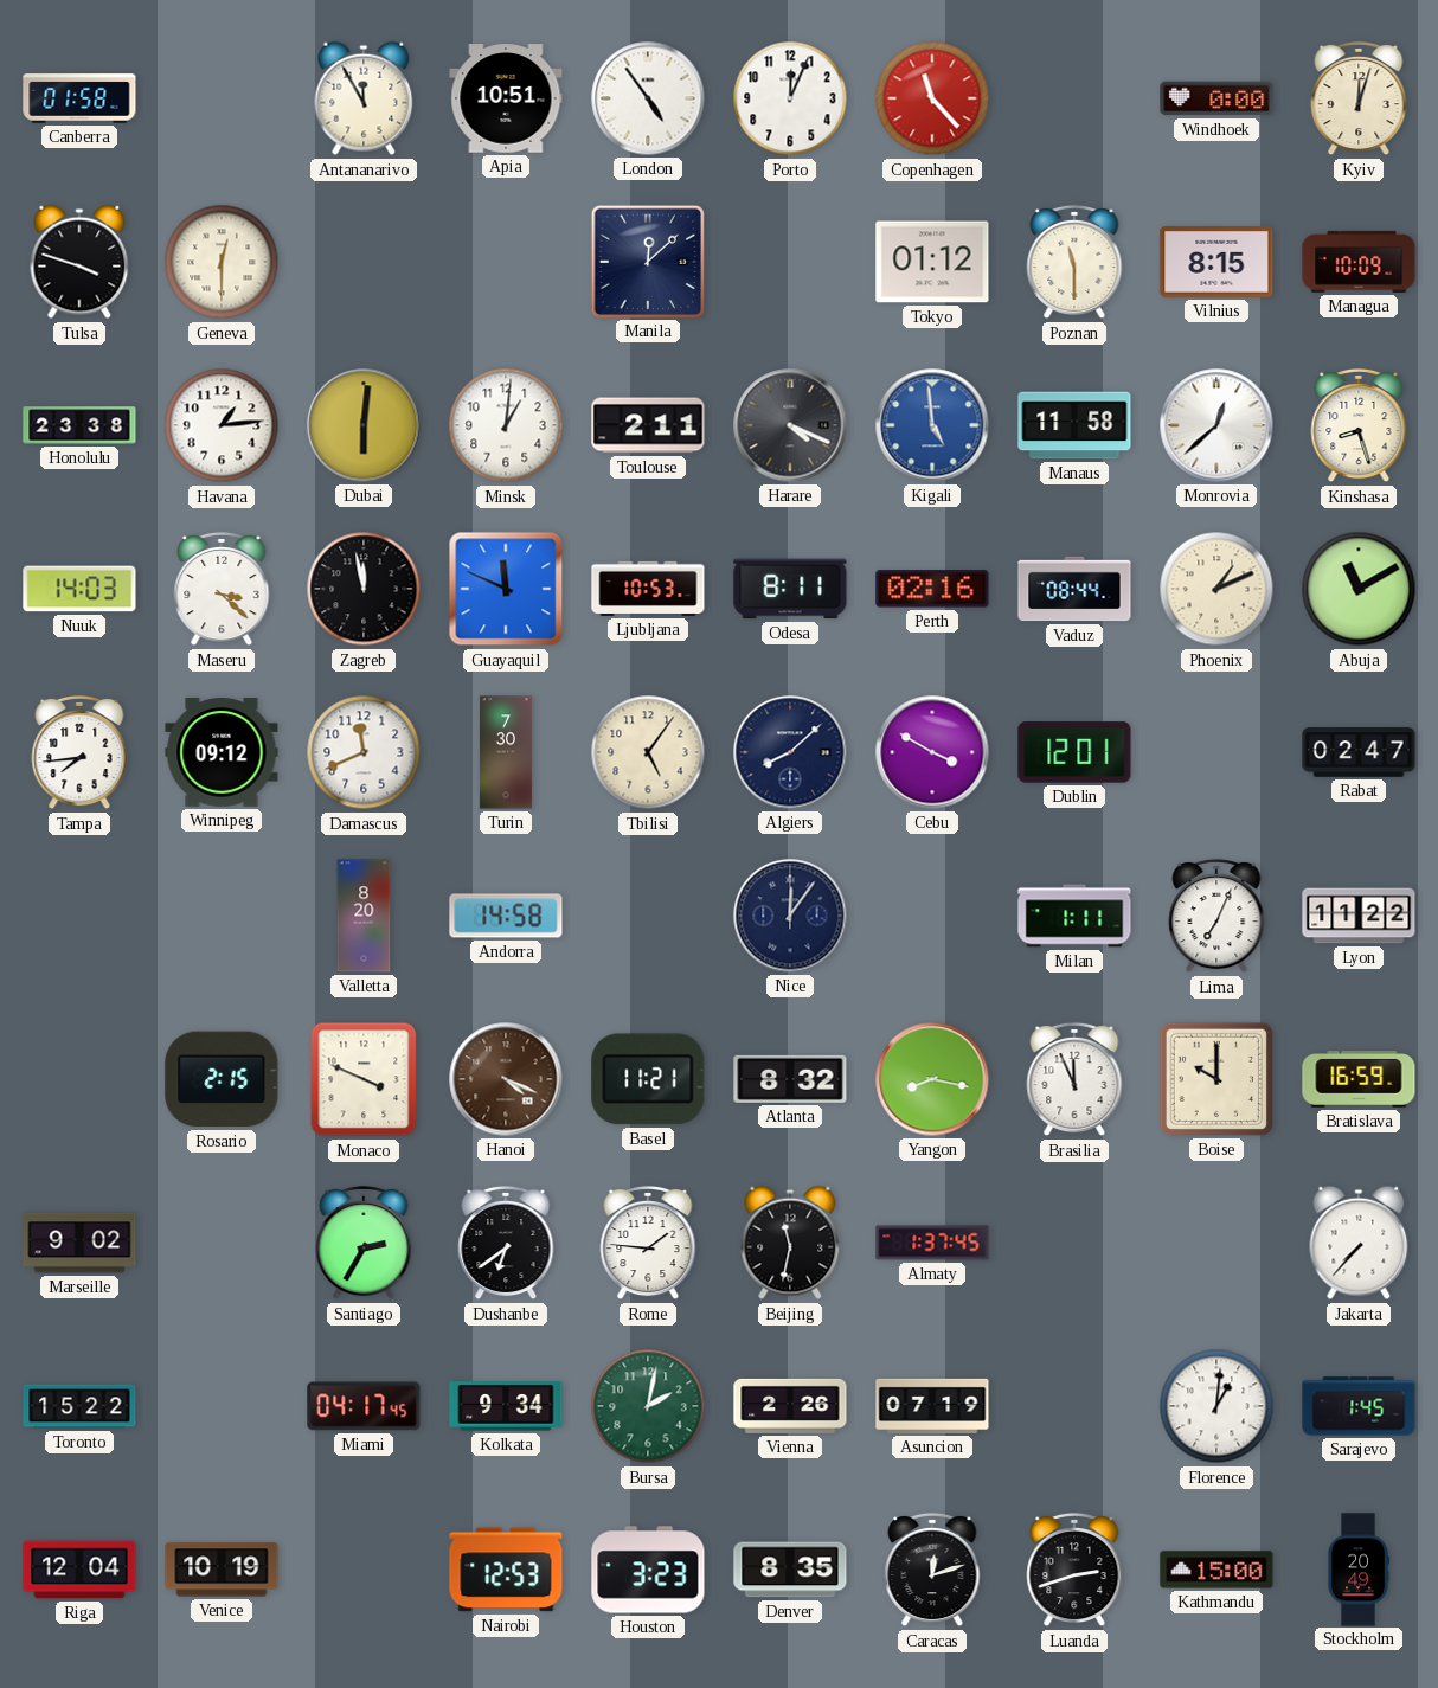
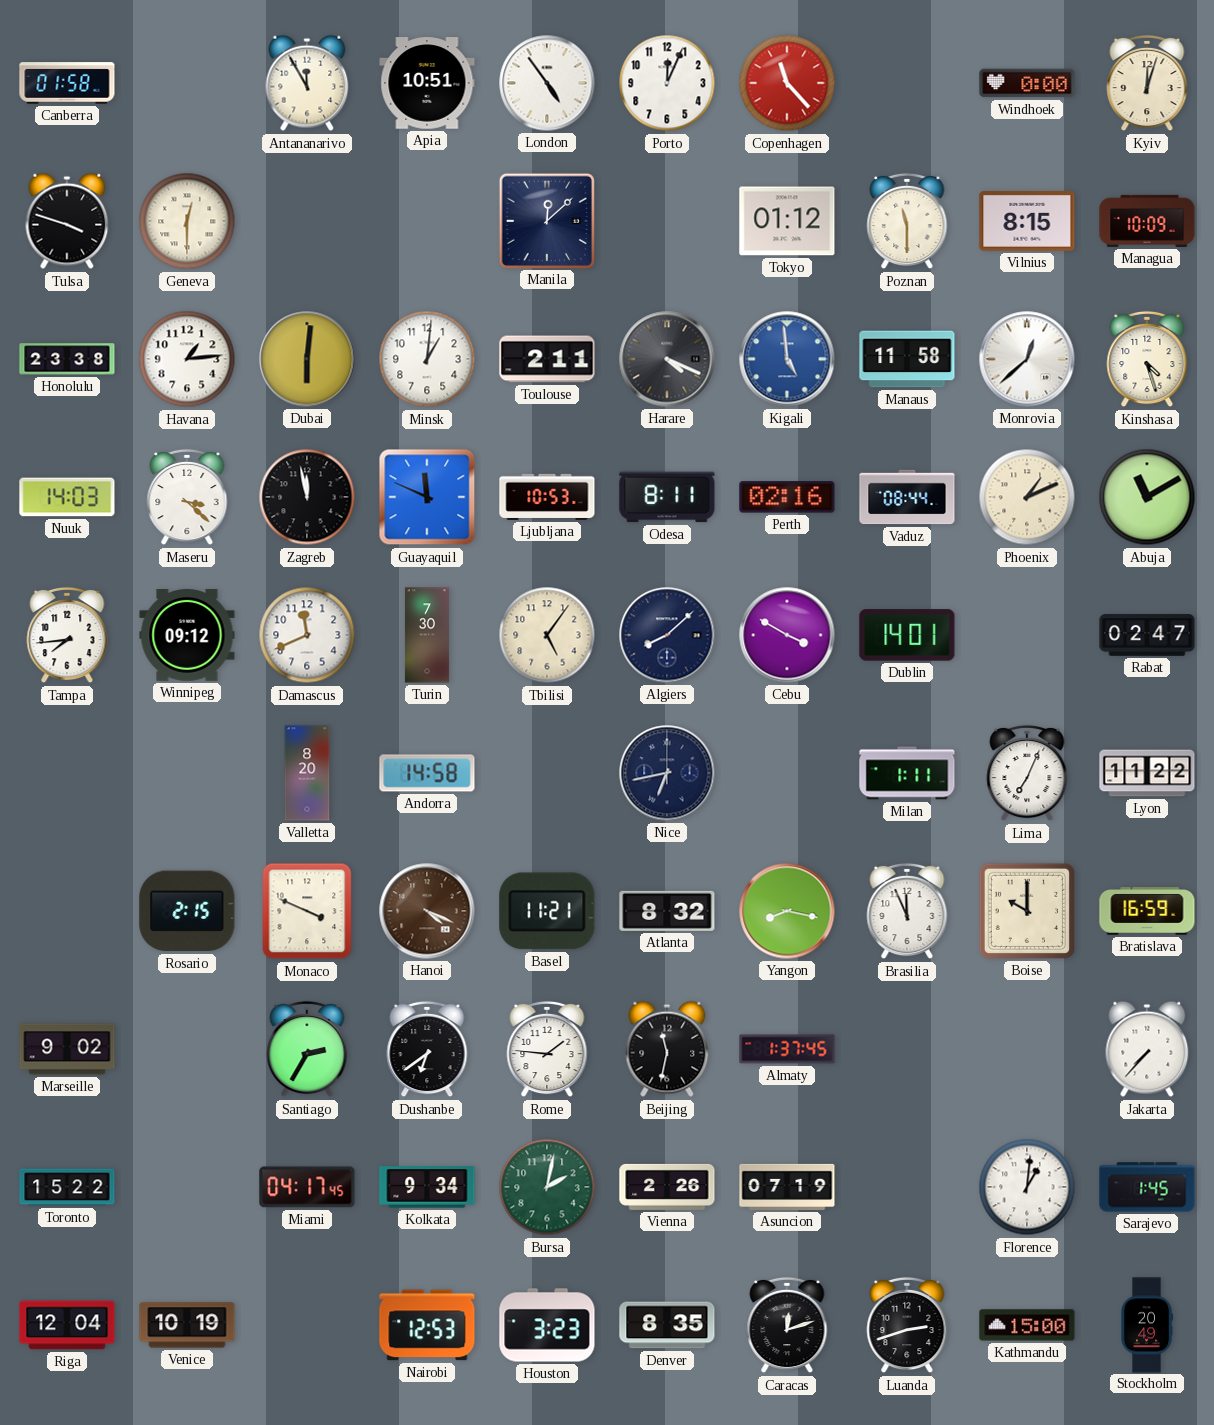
Kinshasa: 8:27 -> 4:27
Dublin: 12:01 -> 14:01
Nice: 12:06 -> 6:43
